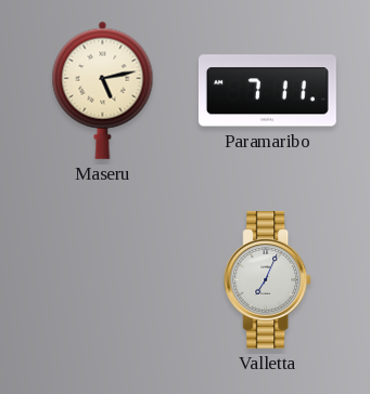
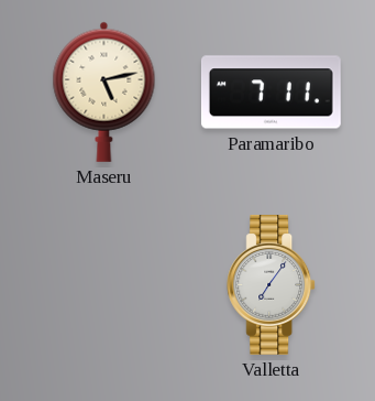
Valletta: 7:04 -> 7:06
